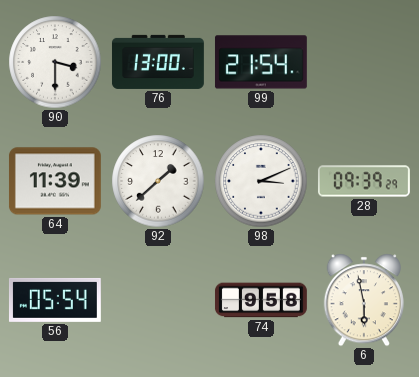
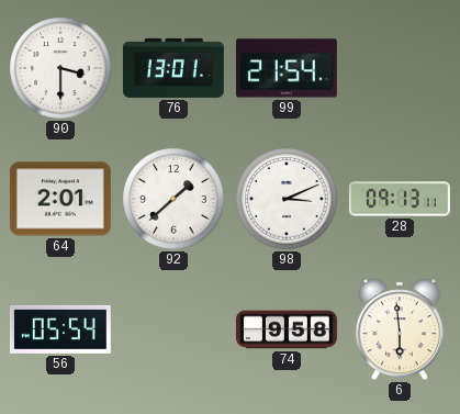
76: 13:00 -> 13:01
64: 11:39 -> 2:01
28: 09:39 -> 09:13
6: 5:58 -> 5:59
